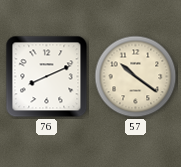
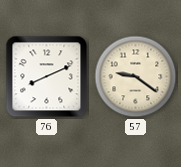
57: 10:21 -> 9:21
